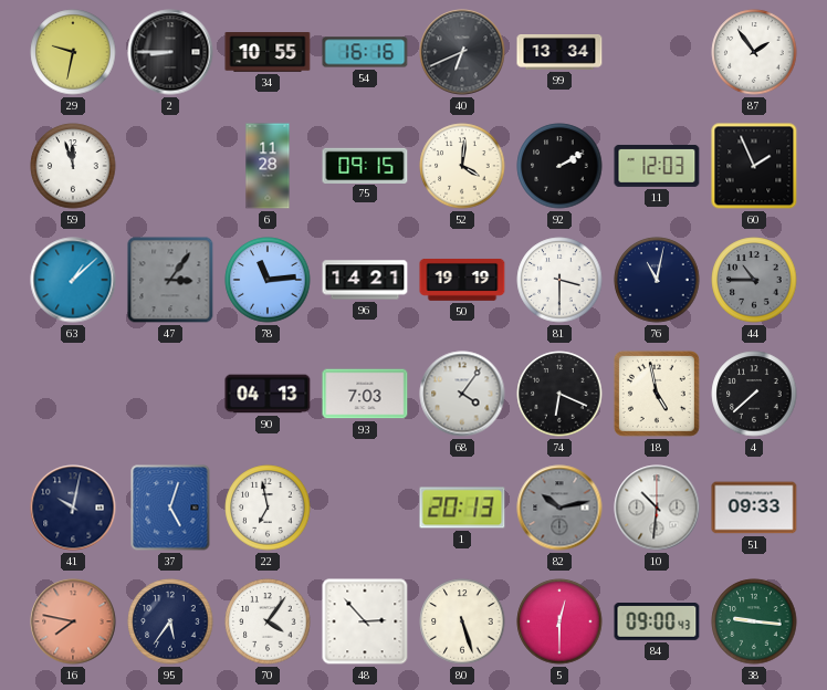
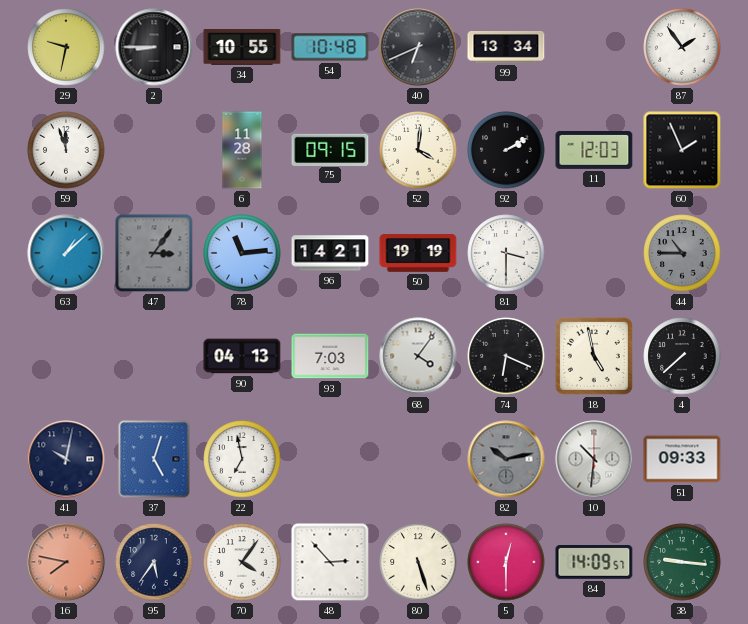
54: 16:16 -> 10:48
76: 11:02 -> none
1: 20:13 -> none
84: 09:00 -> 14:09
